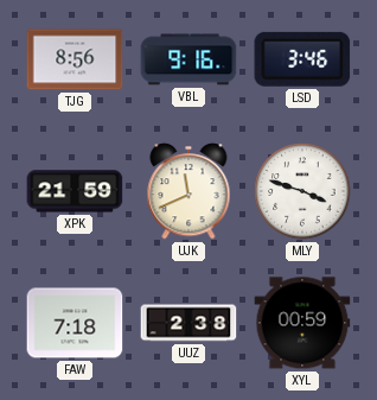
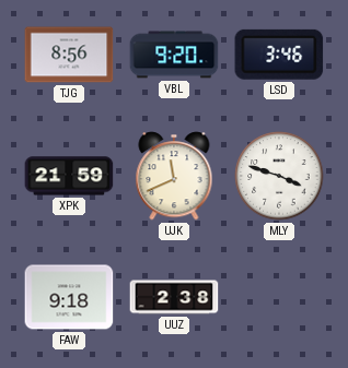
VBL: 9:16 -> 9:20
FAW: 7:18 -> 9:18
XYL: 00:59 -> none
